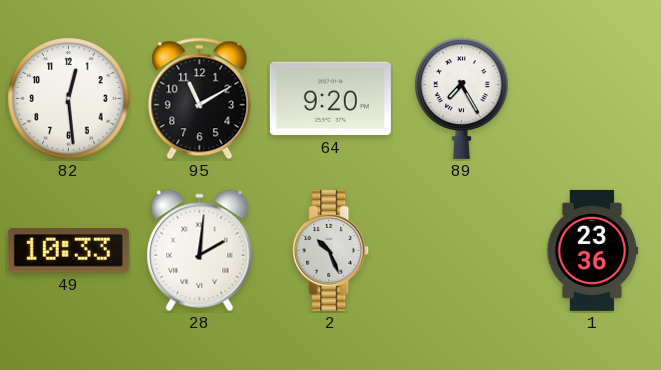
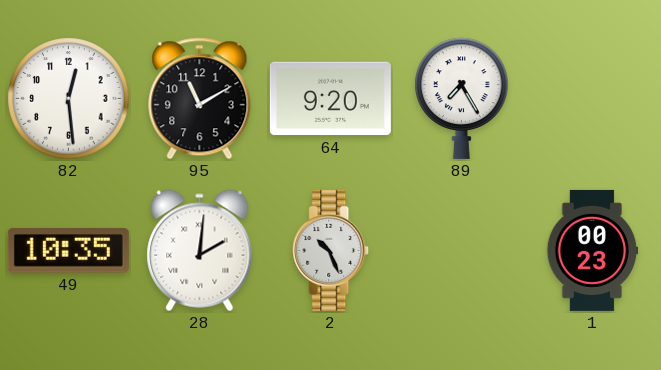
49: 10:33 -> 10:35
1: 23:36 -> 00:23
